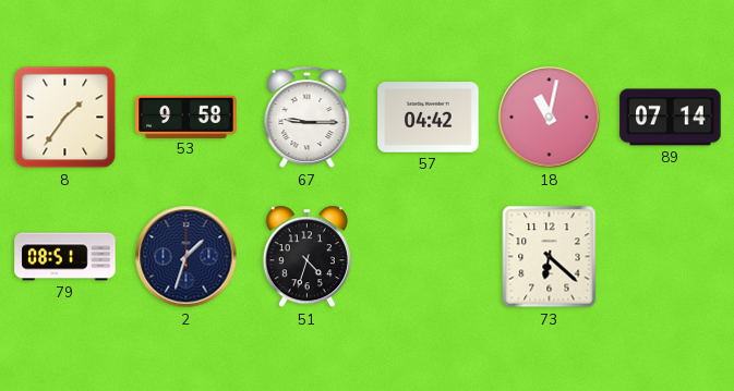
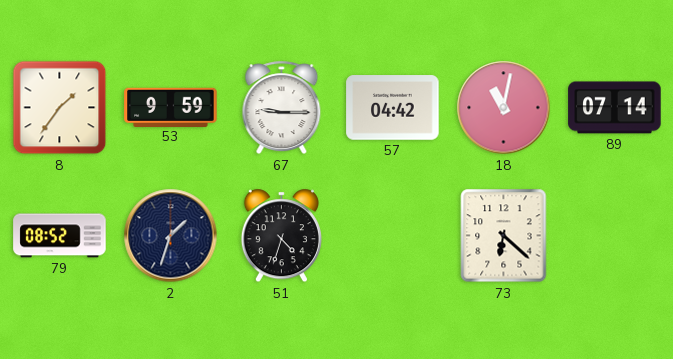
53: 9:58 -> 9:59
79: 08:51 -> 08:52
